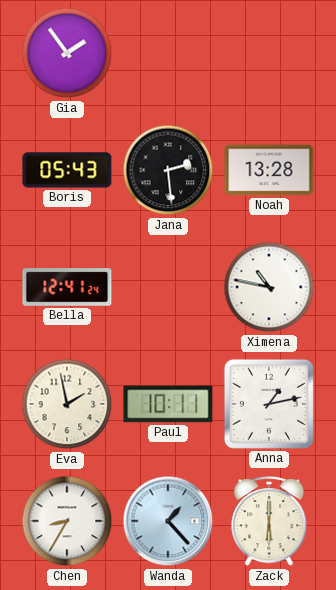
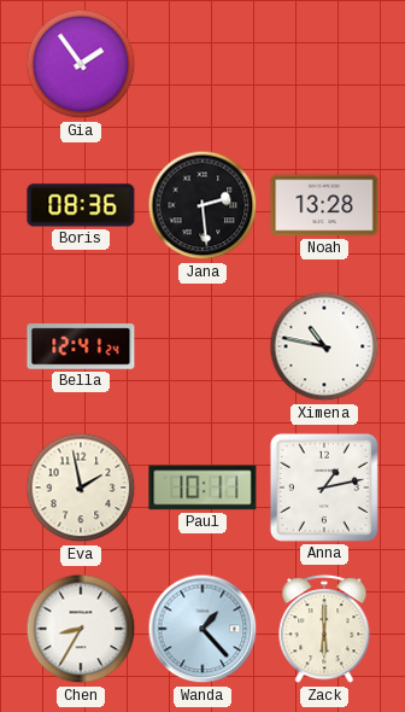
Boris: 05:43 -> 08:36
